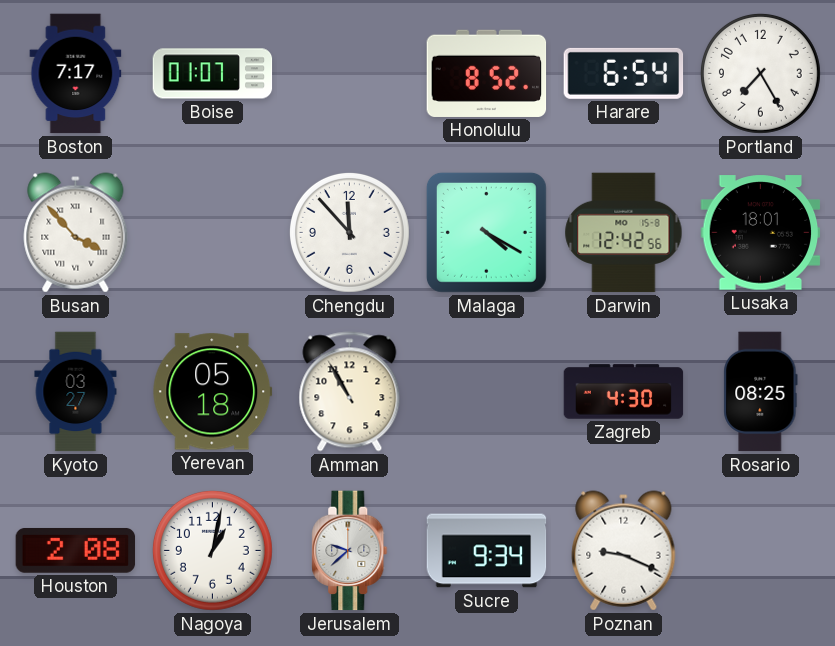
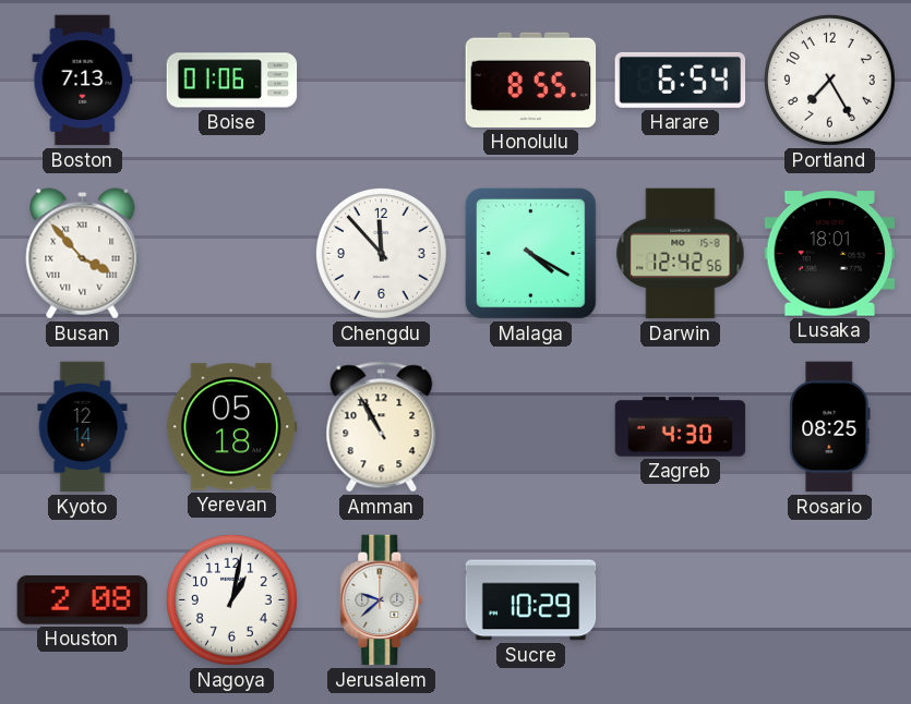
Boston: 7:17 -> 7:13
Boise: 01:07 -> 01:06
Honolulu: 8:52 -> 8:55
Kyoto: 03:27 -> 12:14
Sucre: 9:34 -> 10:29
Poznan: 9:19 -> none
